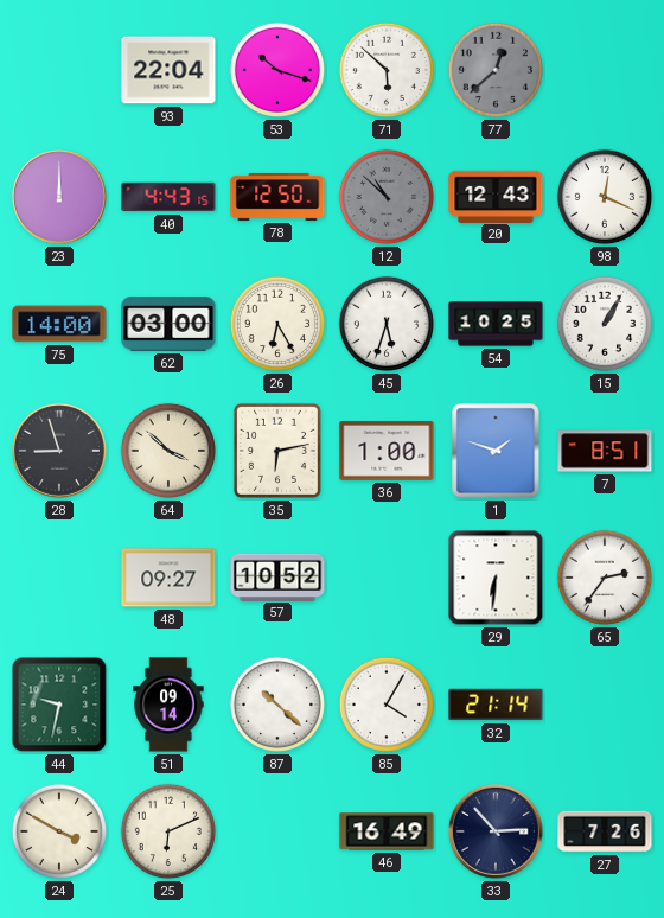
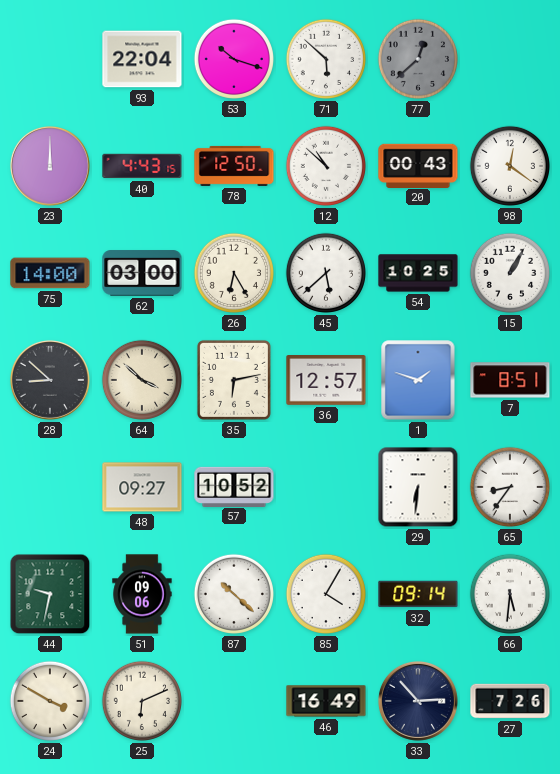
12 dial: grey -> white
20: 12:43 -> 00:43
98: 12:19 -> 12:21
45: 5:33 -> 5:38
28: 8:57 -> 8:52
36: 1:00 -> 12:57
65: 2:36 -> 8:36
51: 09:14 -> 09:06
32: 21:14 -> 09:14
66: none -> 5:31
